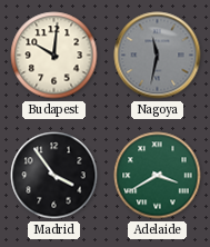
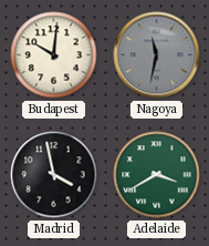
Madrid: 3:54 -> 3:58
